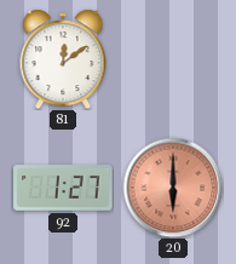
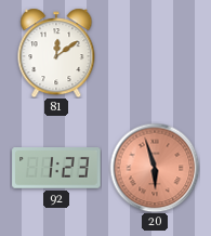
92: 1:27 -> 1:23
20: 6:00 -> 5:57
